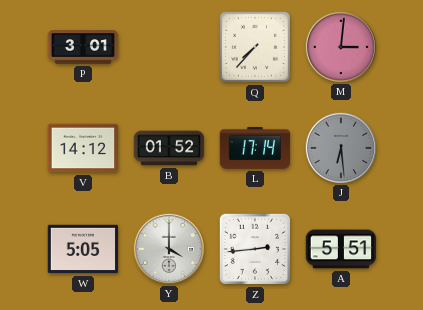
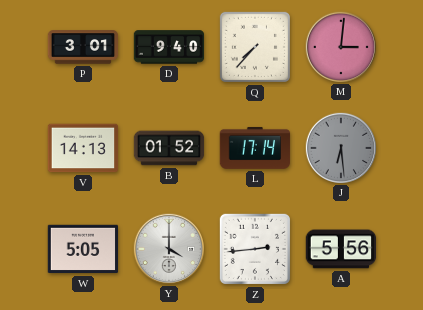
D: none -> 9:40
V: 14:12 -> 14:13
A: 5:51 -> 5:56
